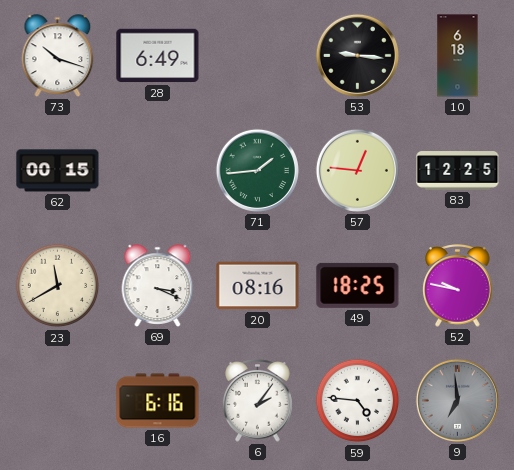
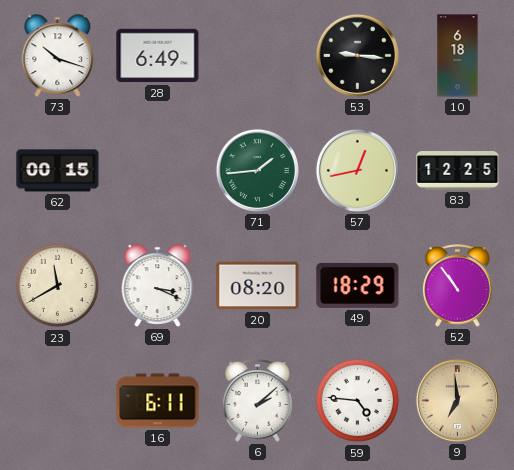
57: 12:46 -> 12:43
20: 08:16 -> 08:20
49: 18:25 -> 18:29
52: 9:47 -> 10:54
16: 6:16 -> 6:11
6: 2:06 -> 2:08
9 dial: grey -> champagne
